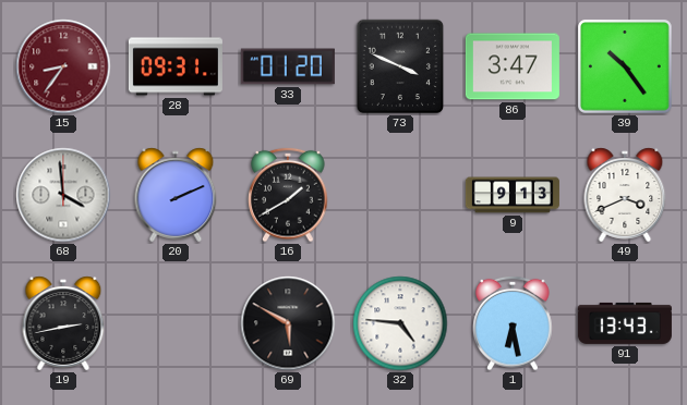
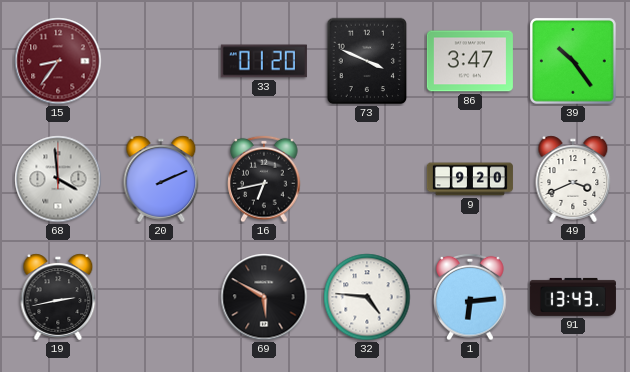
28: 09:31 -> none
16: 1:40 -> 6:43
9: 9:13 -> 9:20
1: 6:28 -> 6:14
